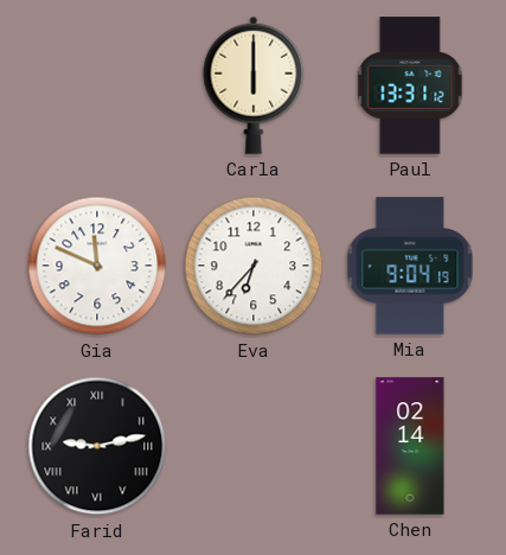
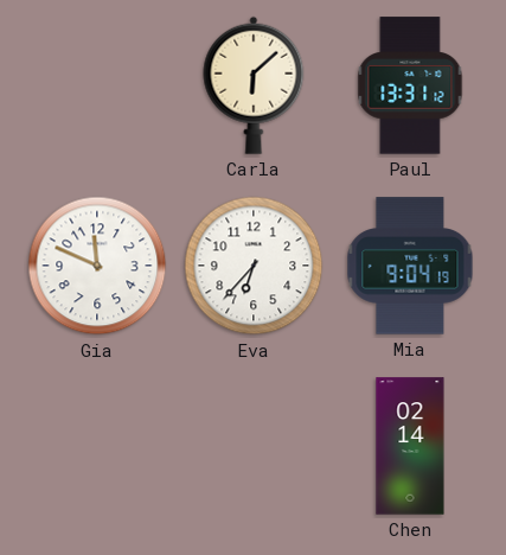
Carla: 6:00 -> 6:08
Farid: 9:13 -> none
